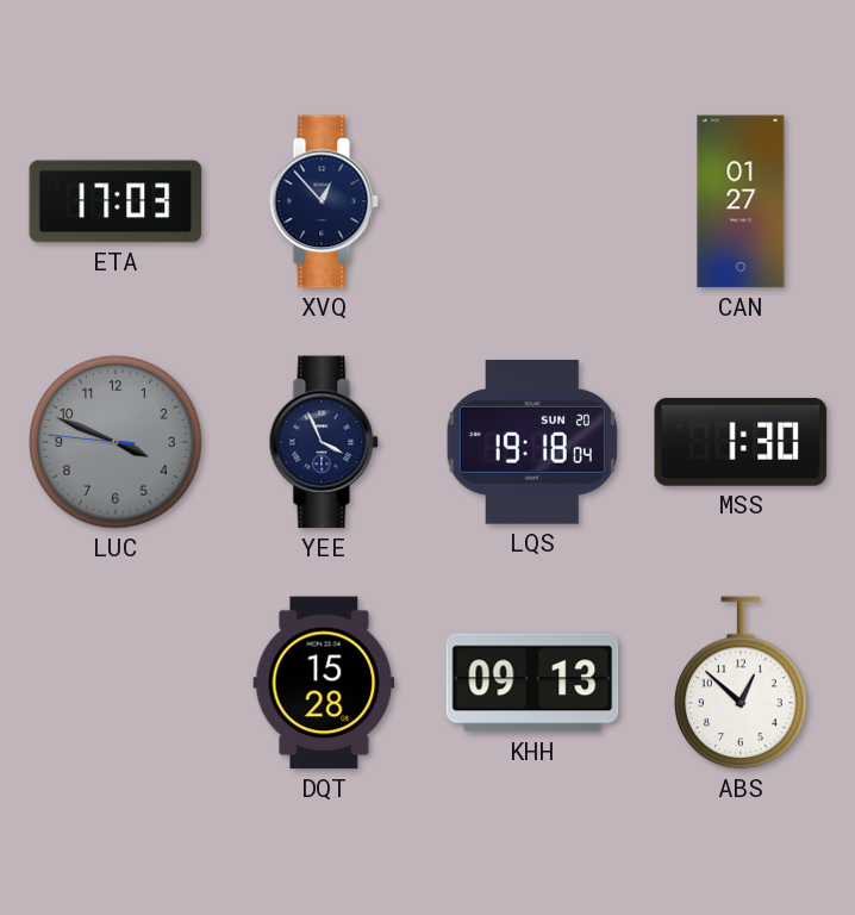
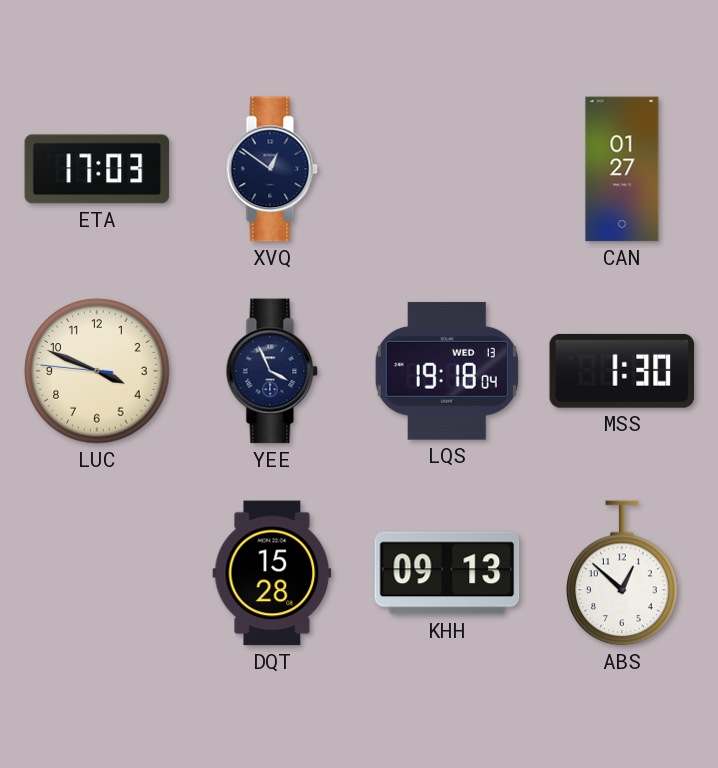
XVQ: 12:53 -> 12:51
LUC dial: grey -> cream
LQS date: SUN 20 -> WED 13
